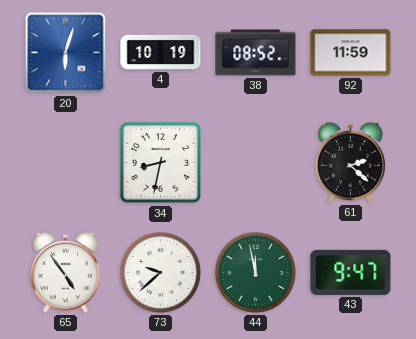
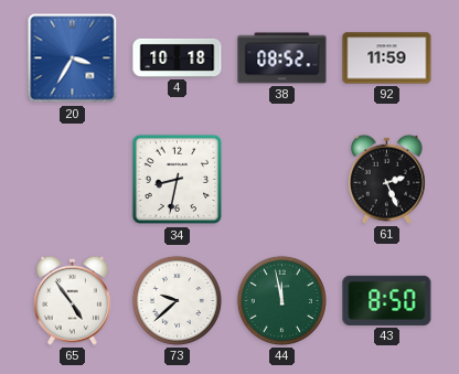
20: 6:03 -> 3:35
4: 10:19 -> 10:18
61: 2:22 -> 2:26
43: 9:47 -> 8:50
